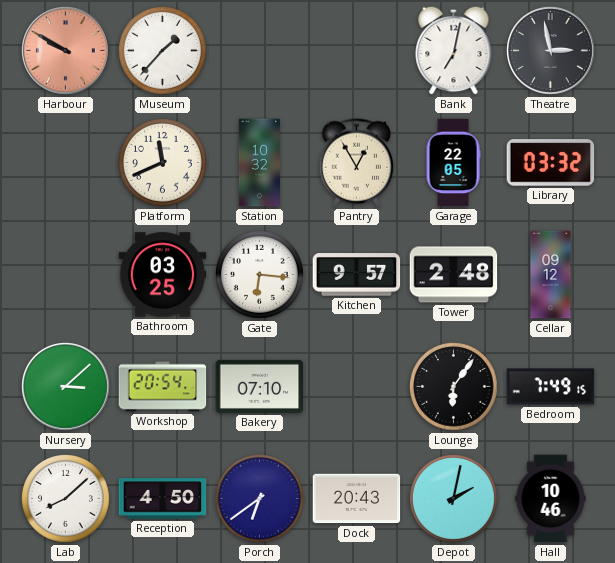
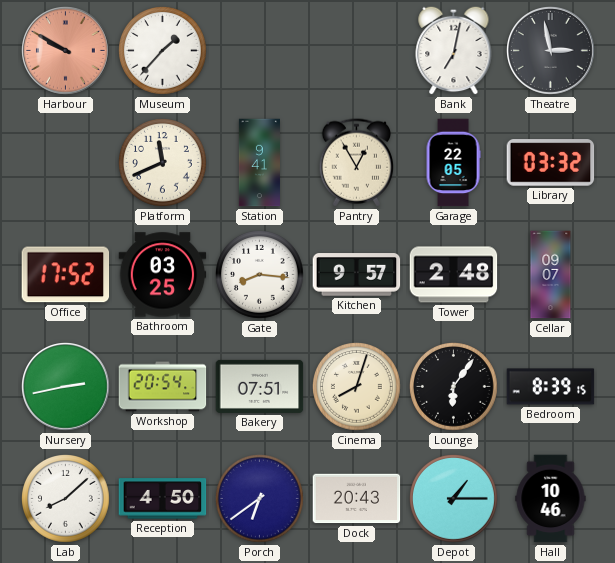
Station: 10:32 -> 9:41
Office: none -> 17:52
Gate: 6:16 -> 8:16
Cellar: 09:12 -> 09:07
Nursery: 3:08 -> 2:43
Bakery: 07:10 -> 07:51
Cinema: none -> 8:03
Bedroom: 7:49 -> 8:39
Depot: 2:02 -> 1:15
